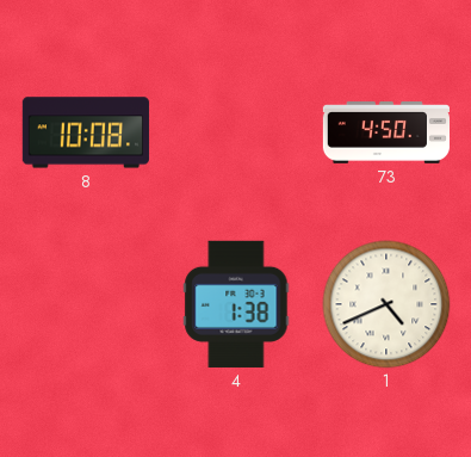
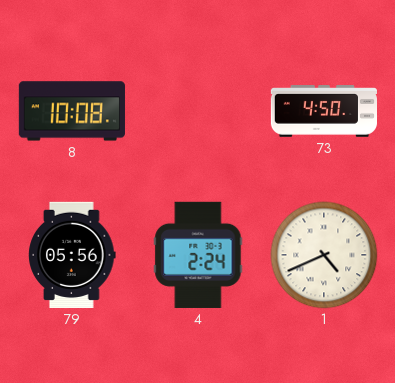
79: none -> 05:56
4: 1:38 -> 2:24
